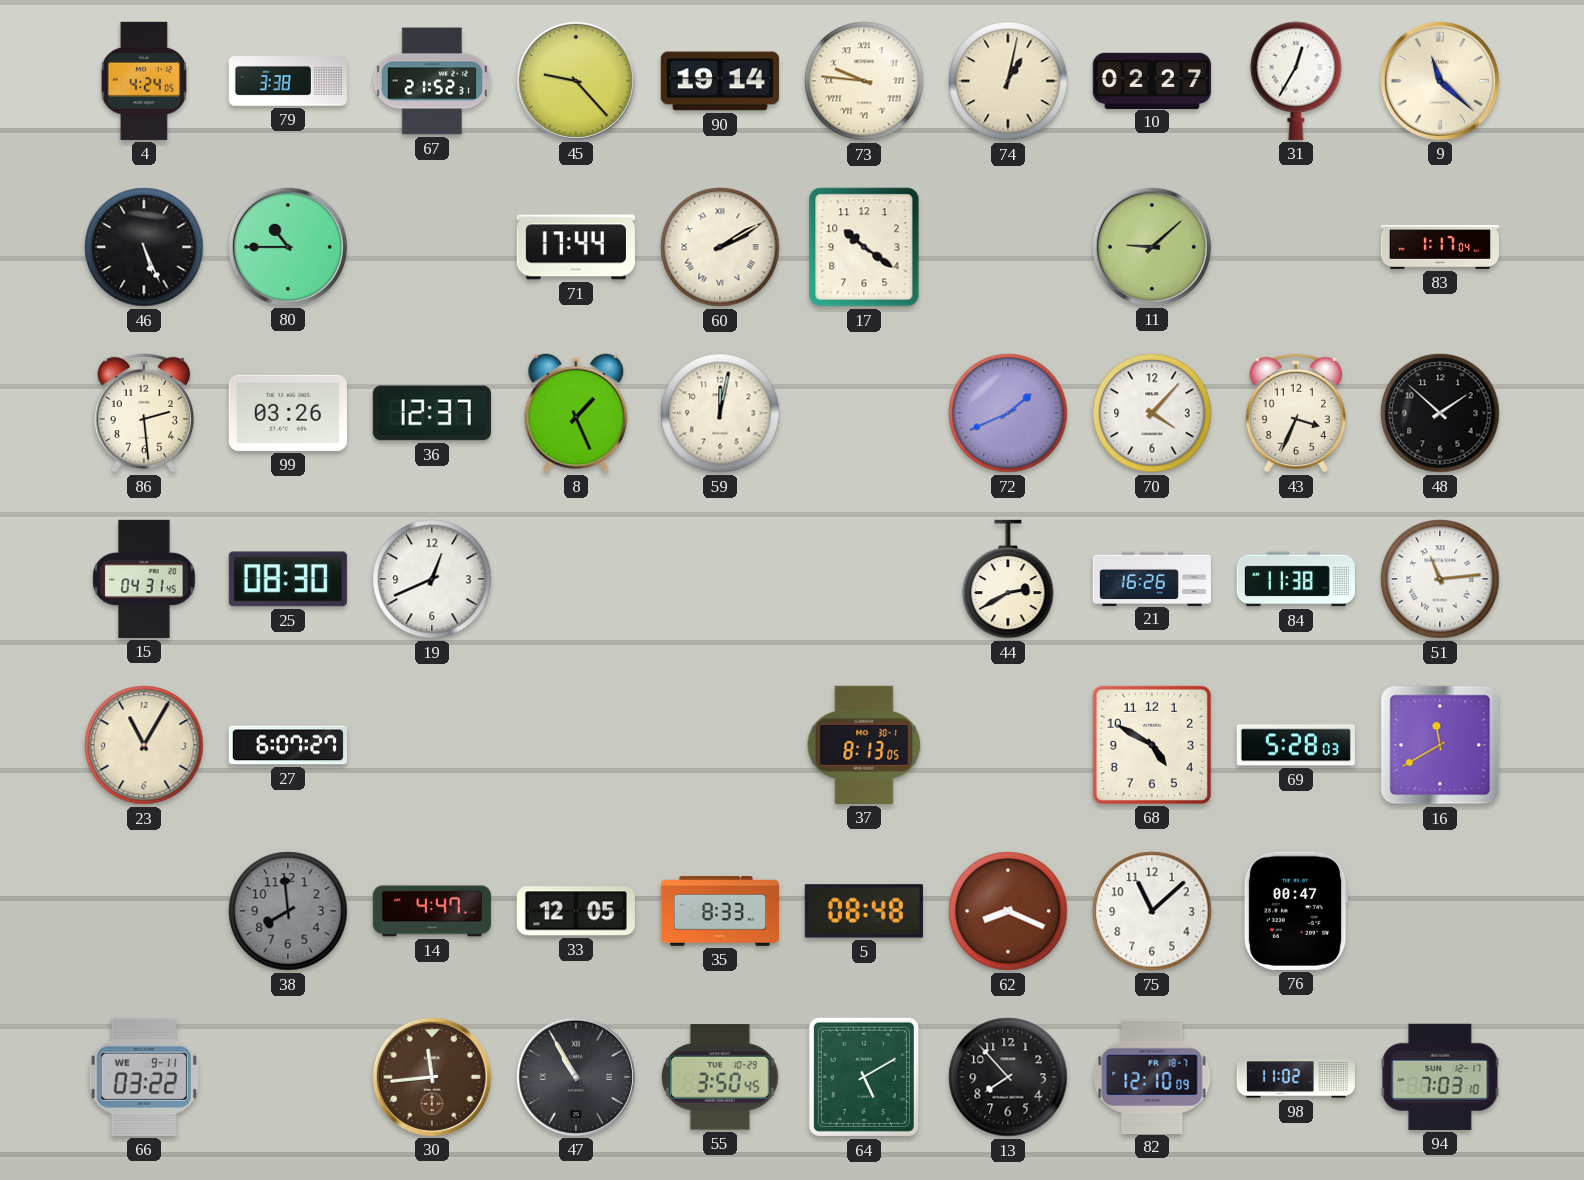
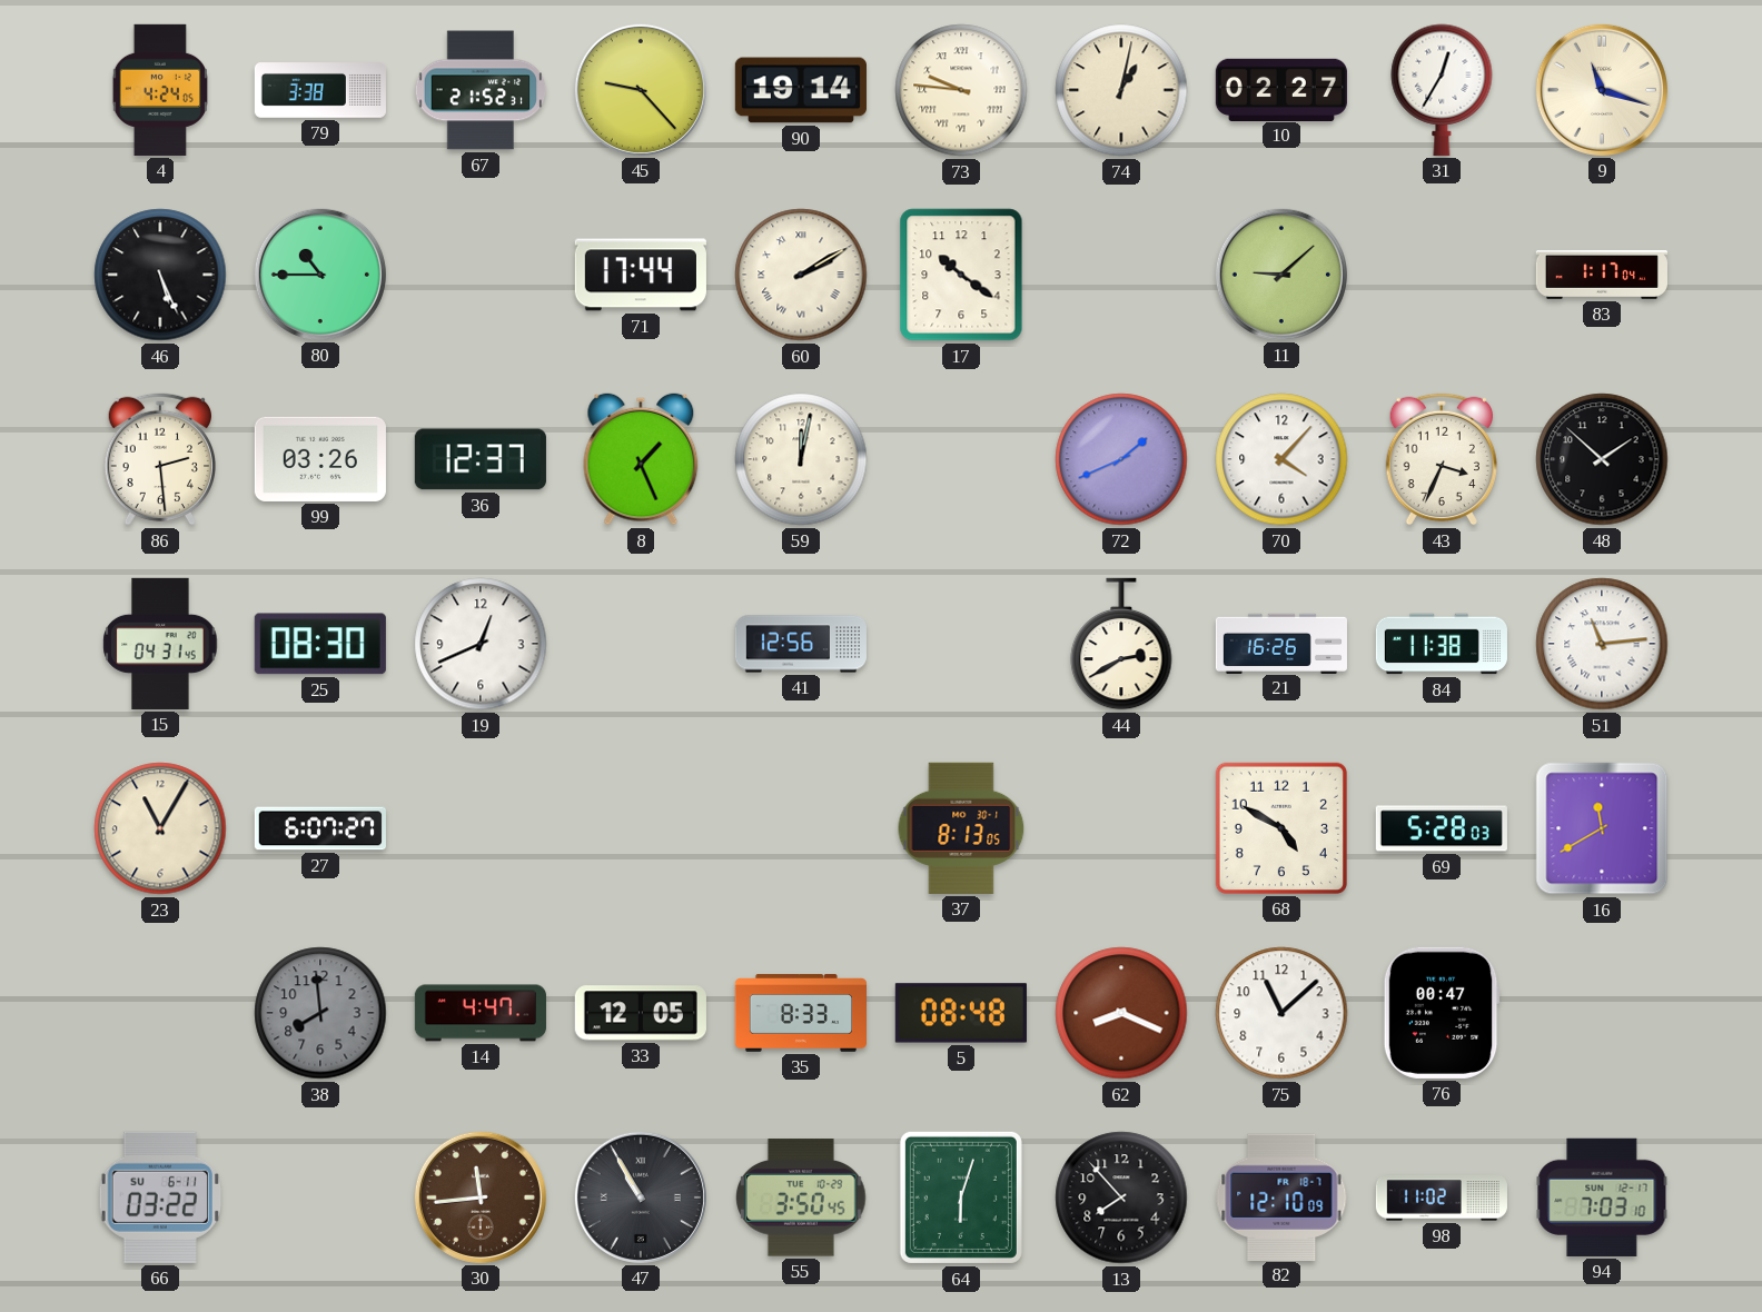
9: 11:22 -> 11:18
41: none -> 12:56
66 date: WE 9-11 -> SU 6-11
64: 5:10 -> 6:03
